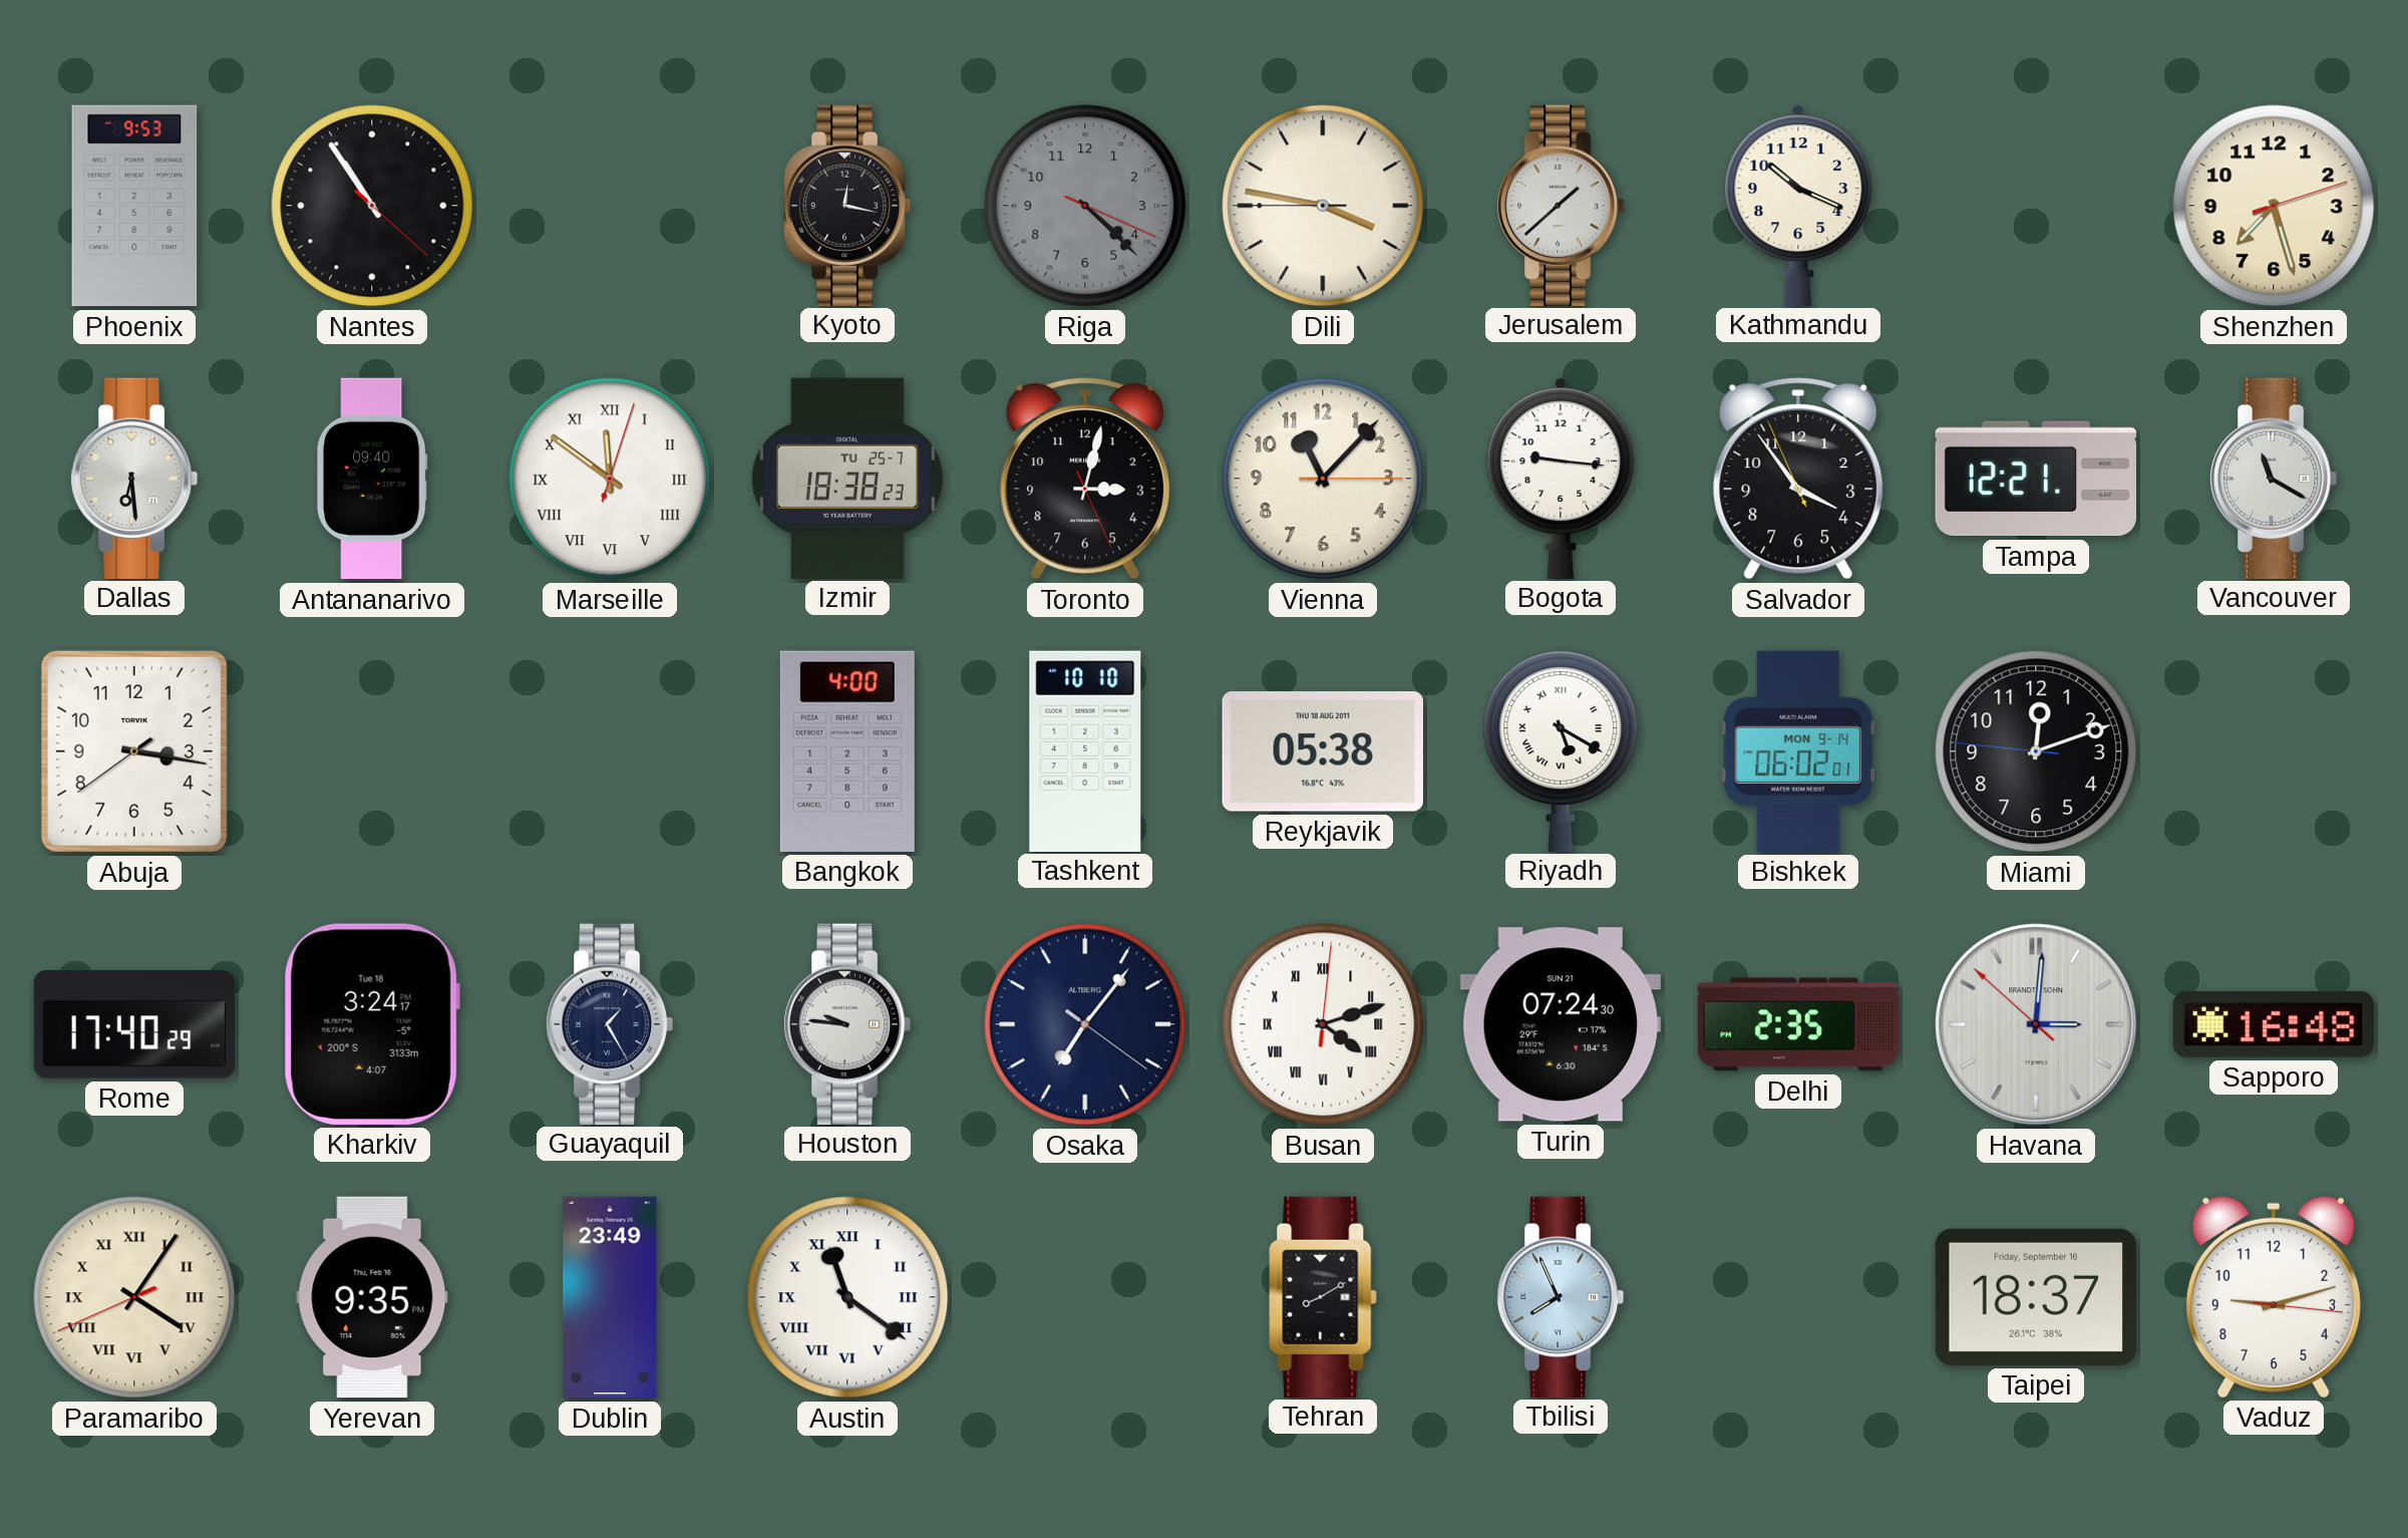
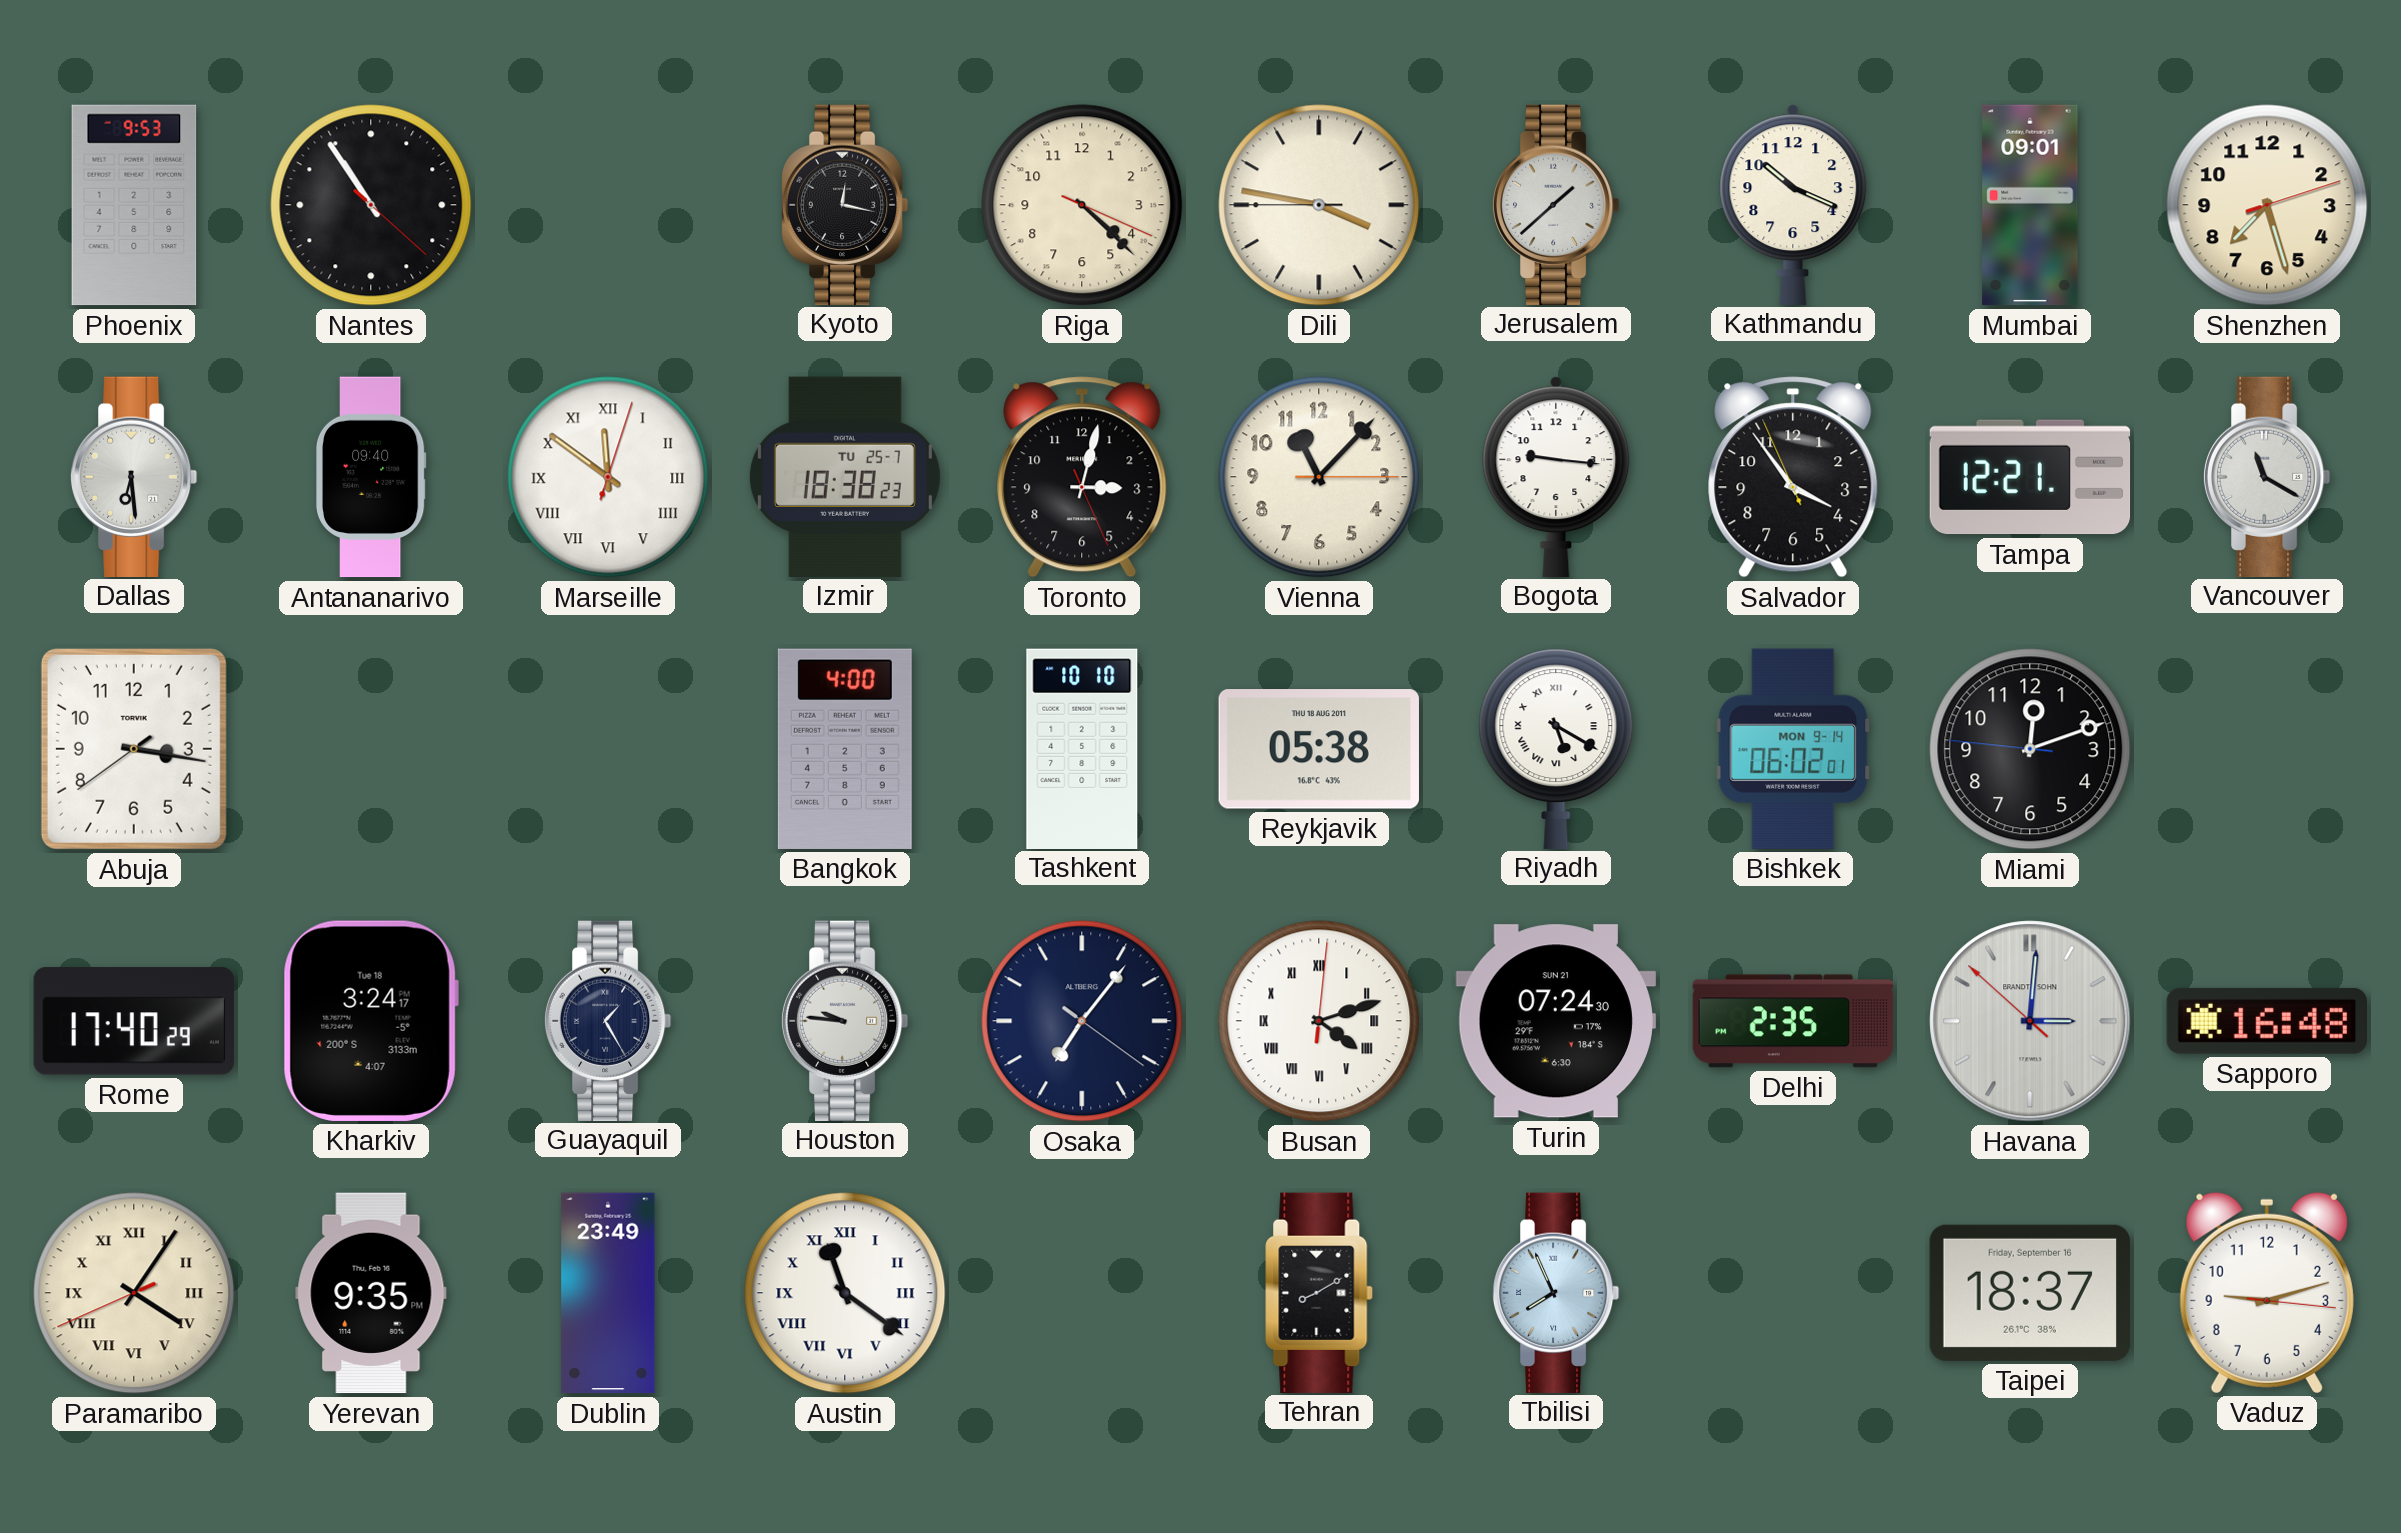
Riga dial: grey -> cream
Mumbai: none -> 09:01
